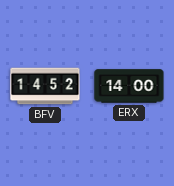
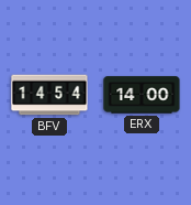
BFV: 14:52 -> 14:54
